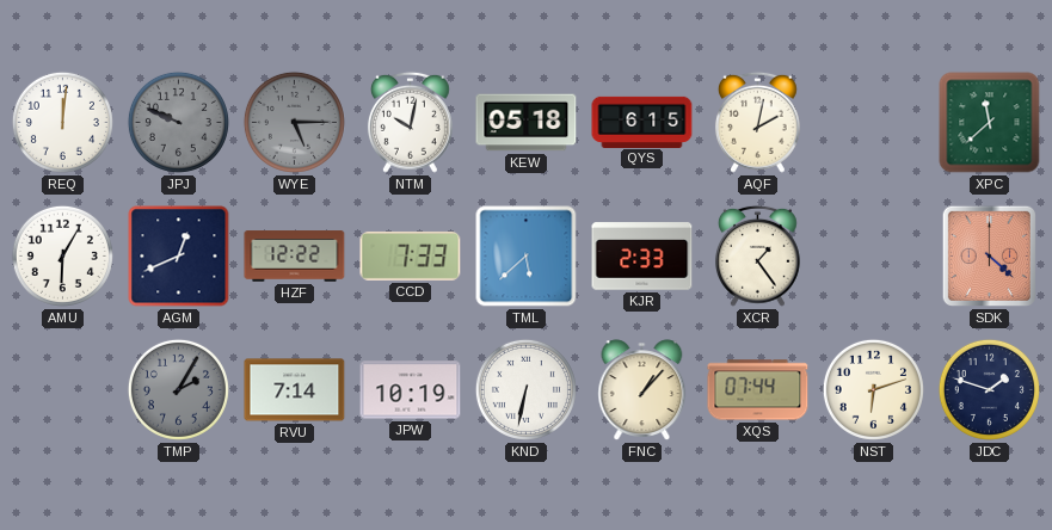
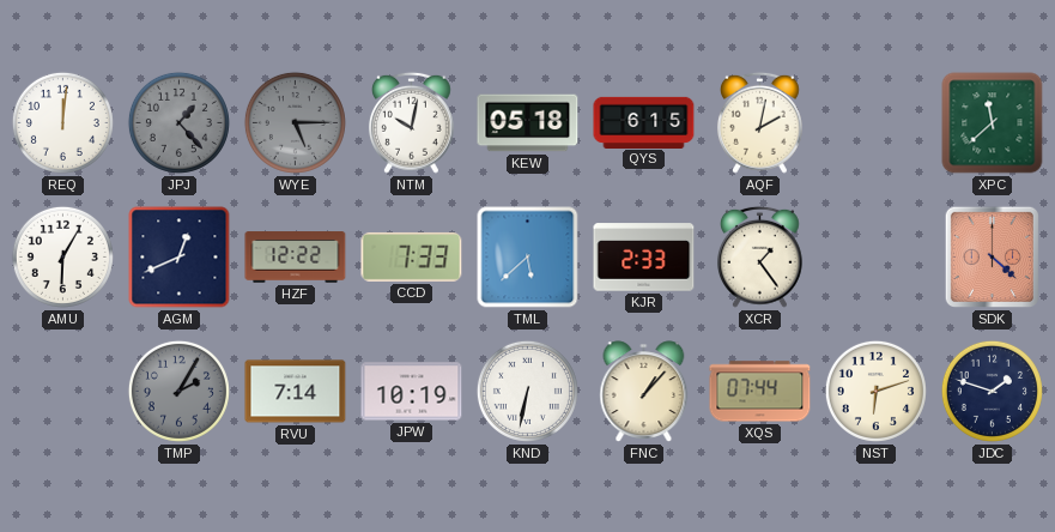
JPJ: 9:49 -> 1:23
